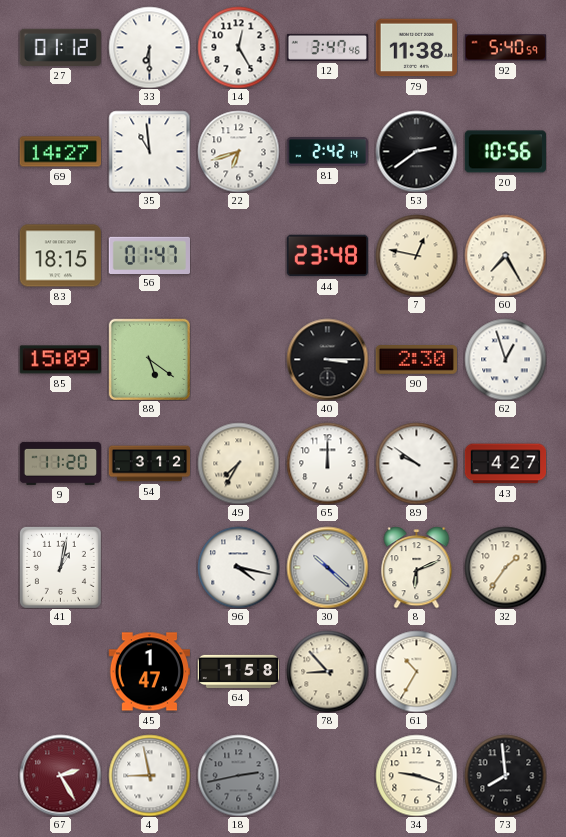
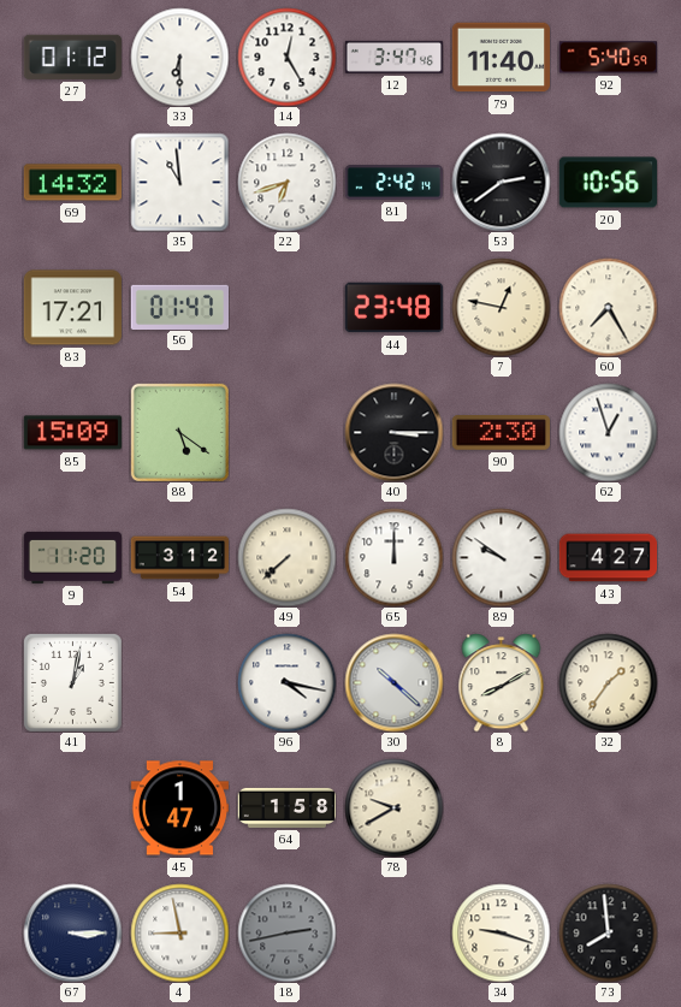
79: 11:38 -> 11:40
69: 14:27 -> 14:32
83: 18:15 -> 17:21
49: 7:35 -> 7:38
8: 6:11 -> 8:10
78: 8:53 -> 9:40
61: 10:35 -> none
67: 2:25 -> 3:15
67 dial: burgundy -> navy
